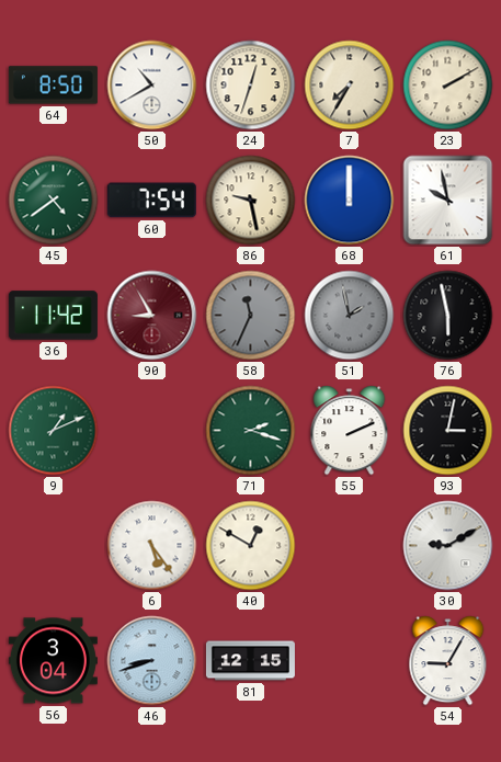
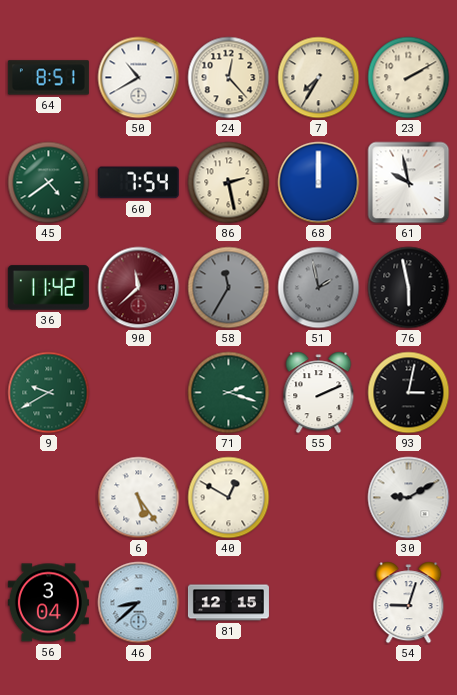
64: 8:50 -> 8:51
24: 12:33 -> 12:23
86: 9:28 -> 2:28
90: 8:55 -> 11:38
58: 11:34 -> 11:35
9: 1:11 -> 9:40
46: 8:42 -> 8:38
54: 9:05 -> 9:03
